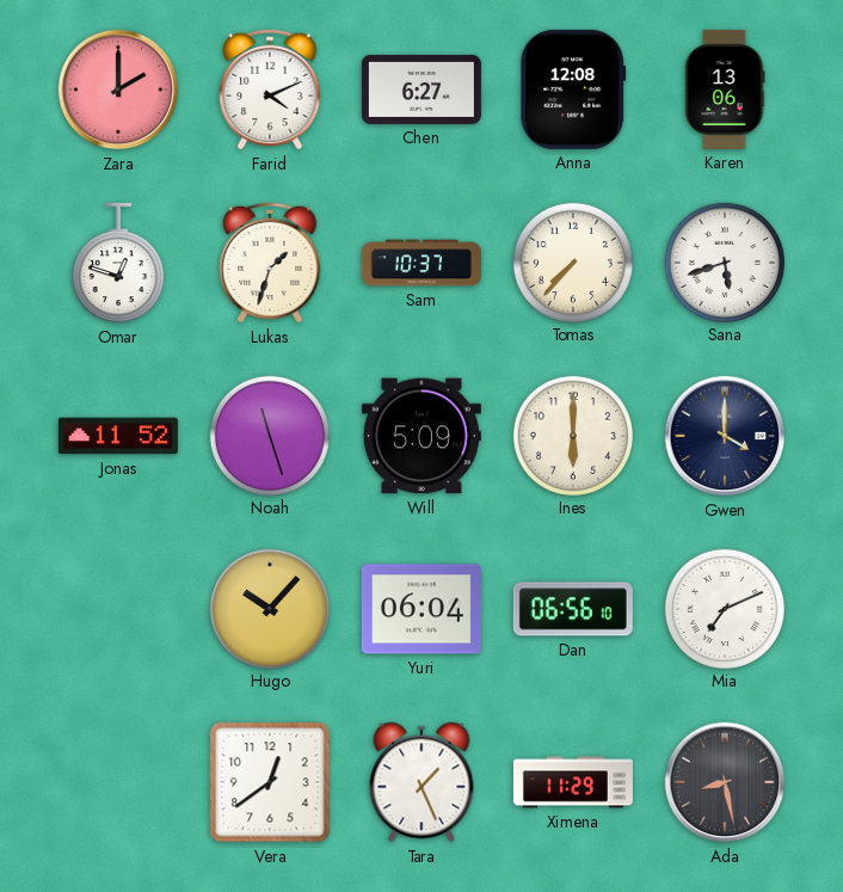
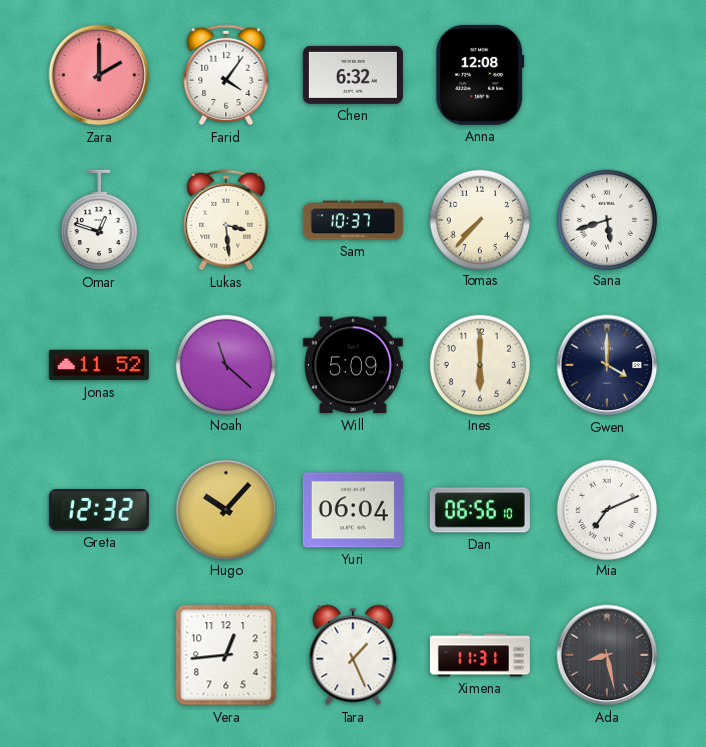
Farid: 4:11 -> 4:06
Chen: 6:27 -> 6:32
Karen: 13:06 -> none
Lukas: 1:33 -> 3:29
Noah: 11:27 -> 11:22
Greta: none -> 12:32
Vera: 12:39 -> 12:44
Ximena: 11:29 -> 11:31
